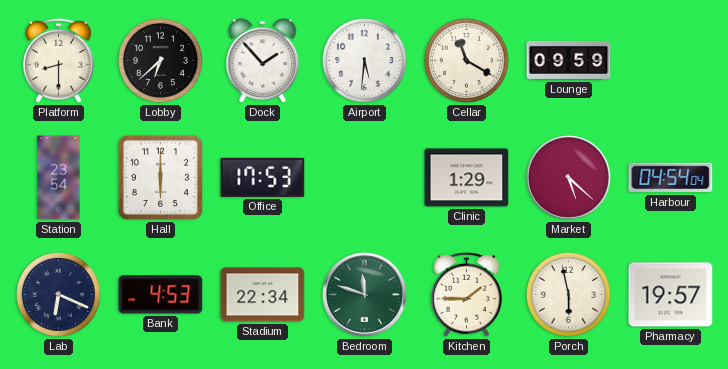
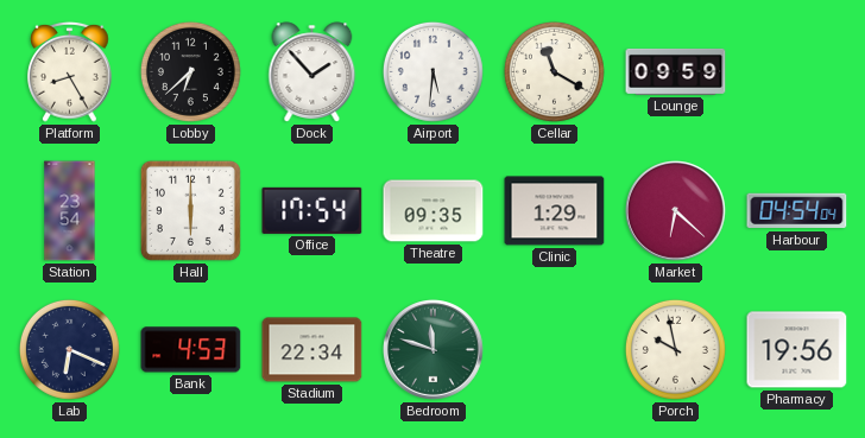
Platform: 8:30 -> 8:25
Office: 17:53 -> 17:54
Theatre: none -> 09:35
Market: 5:22 -> 6:22
Kitchen: 1:45 -> none
Porch: 5:58 -> 9:58
Pharmacy: 19:57 -> 19:56
